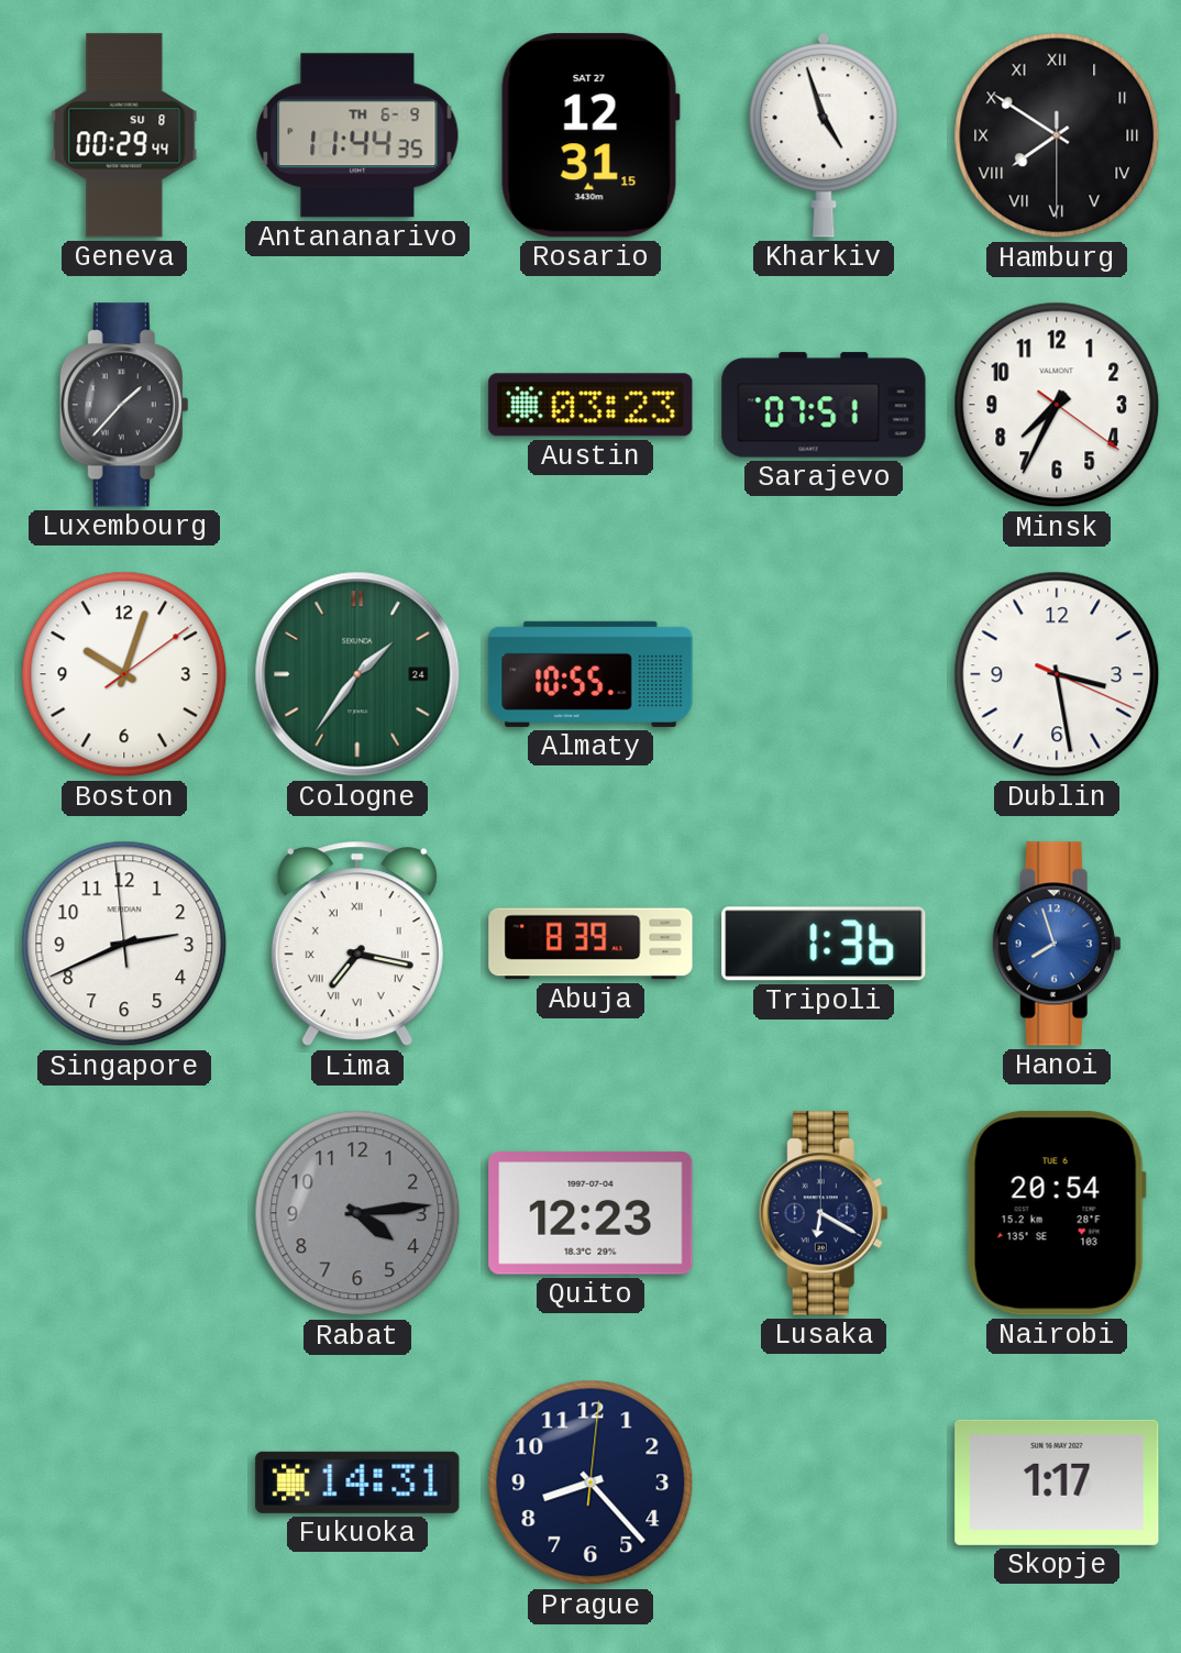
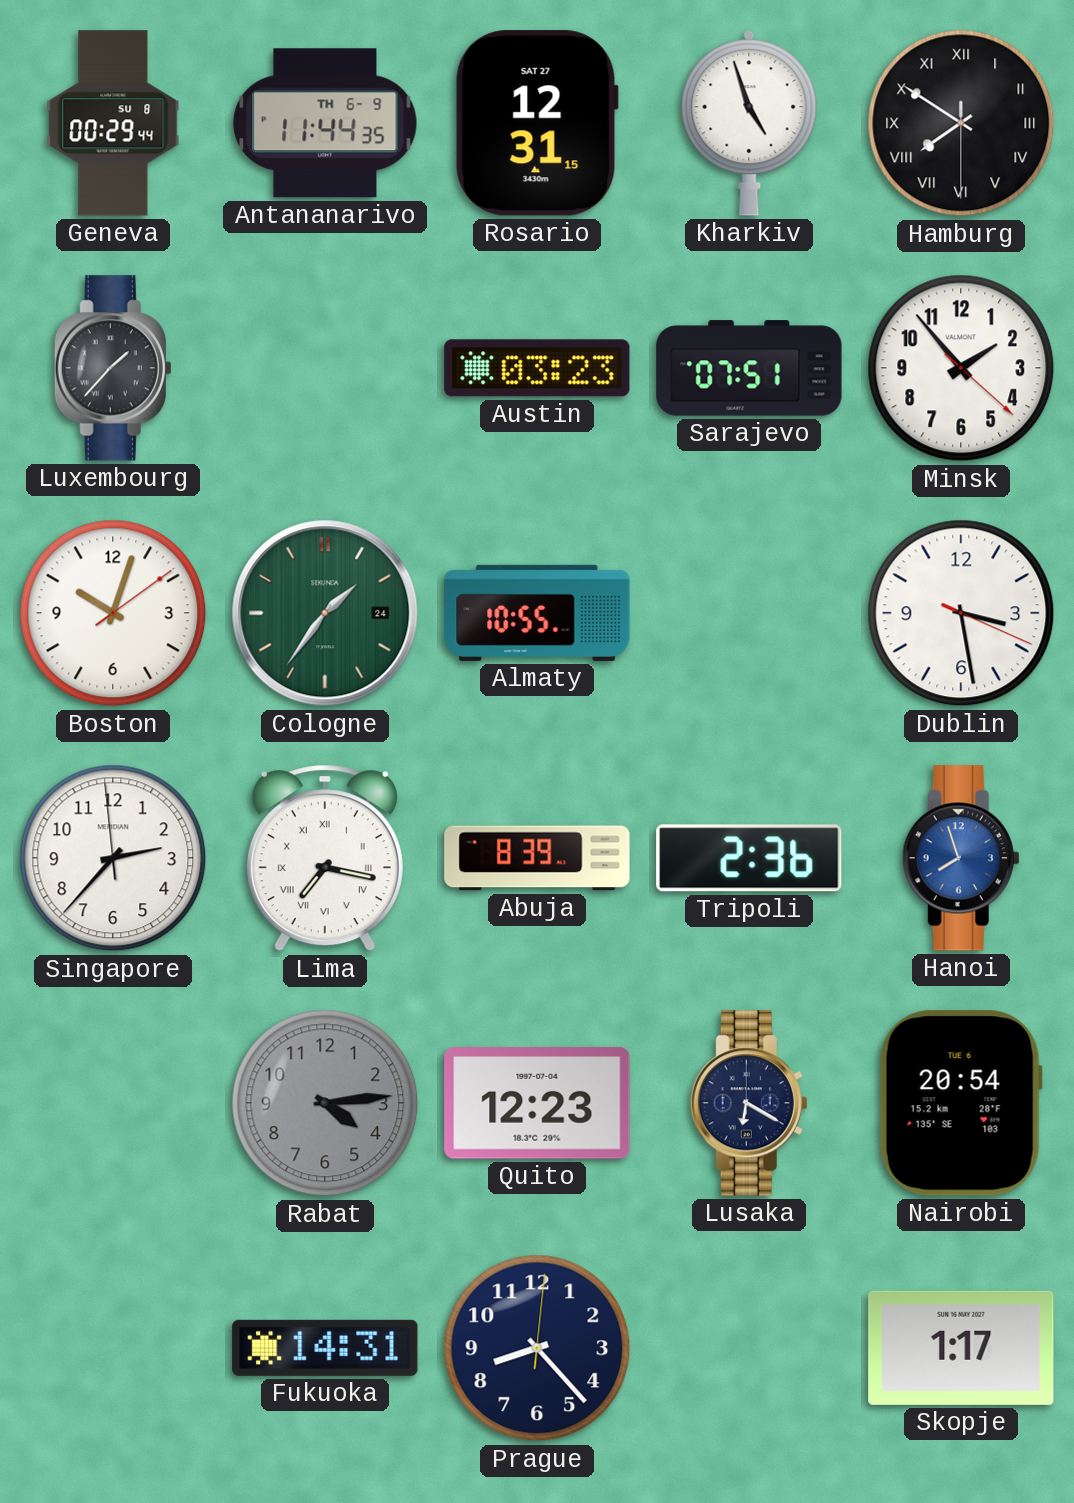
Minsk: 7:34 -> 1:53
Singapore: 2:40 -> 2:36
Tripoli: 1:36 -> 2:36
